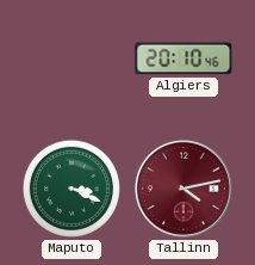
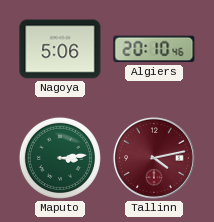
Nagoya: none -> 5:06
Maputo: 3:19 -> 3:14
